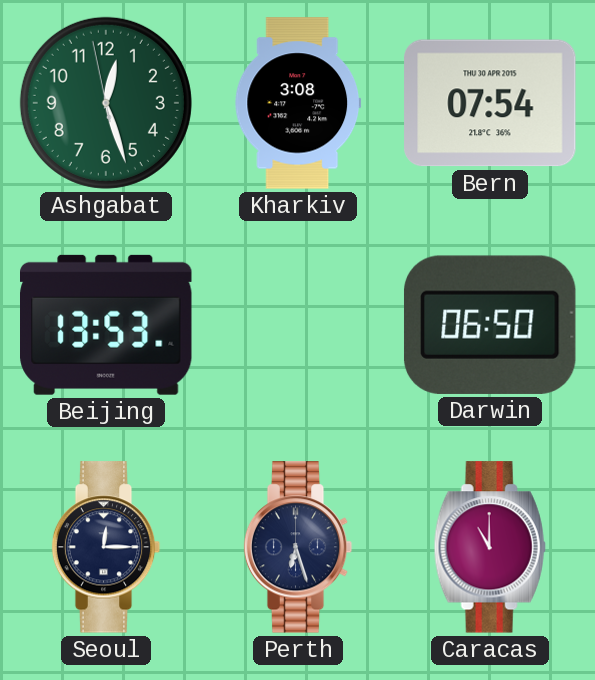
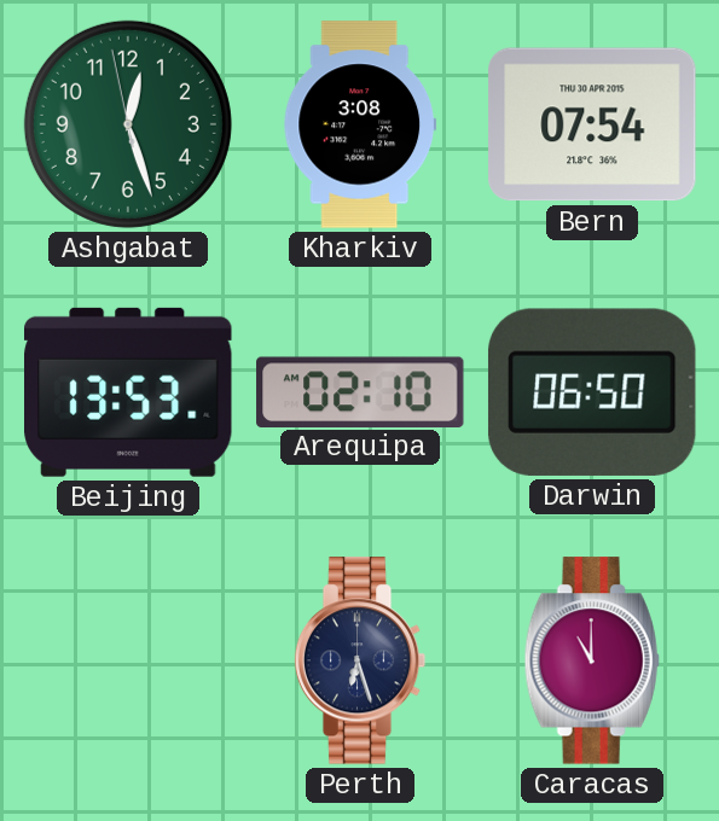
Arequipa: none -> 02:10
Seoul: 12:15 -> none
